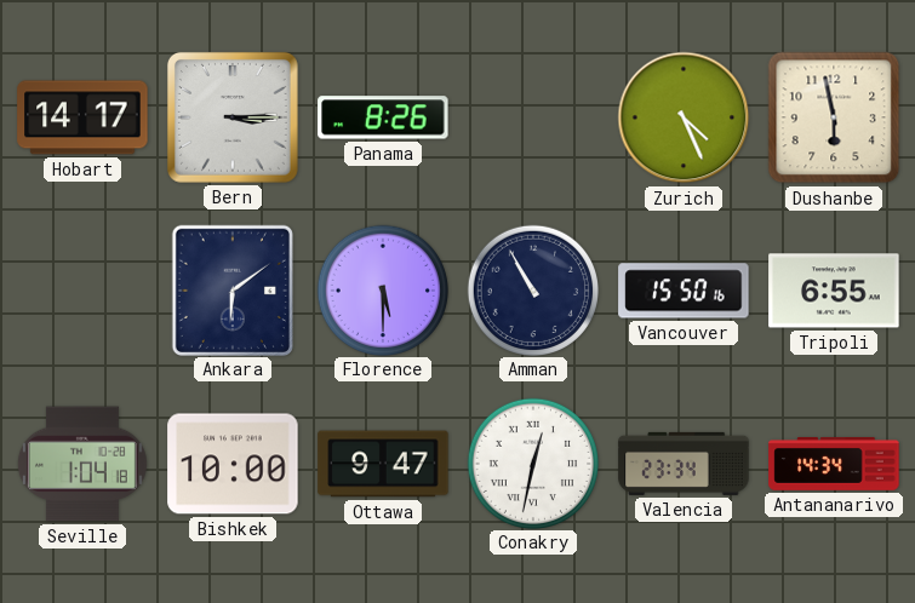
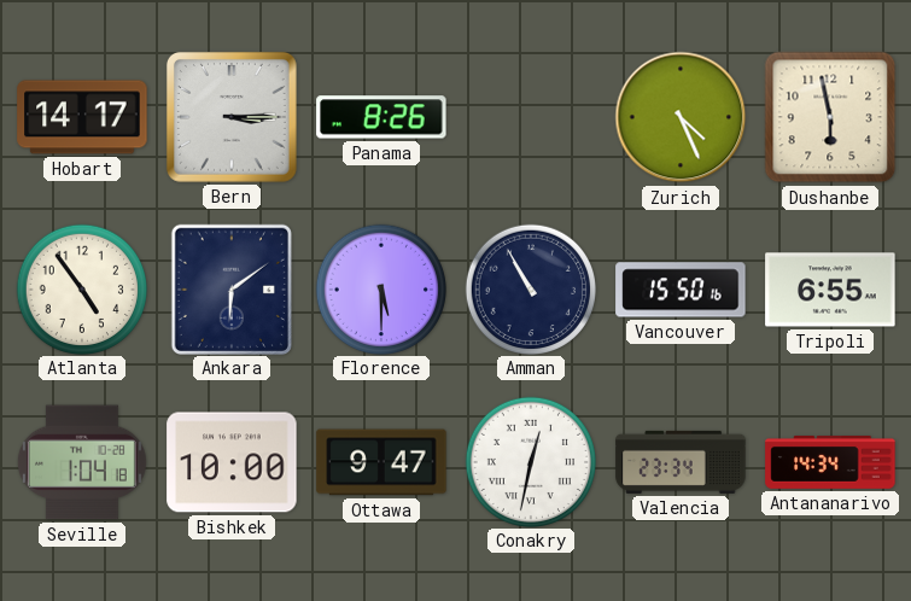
Atlanta: none -> 4:54
